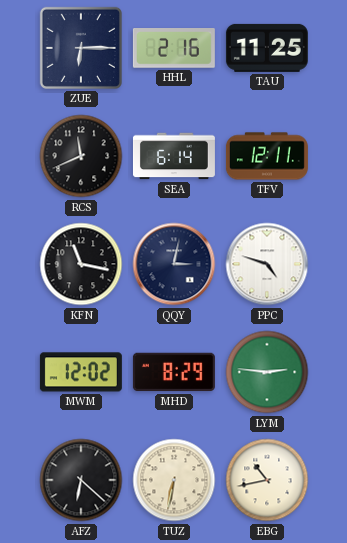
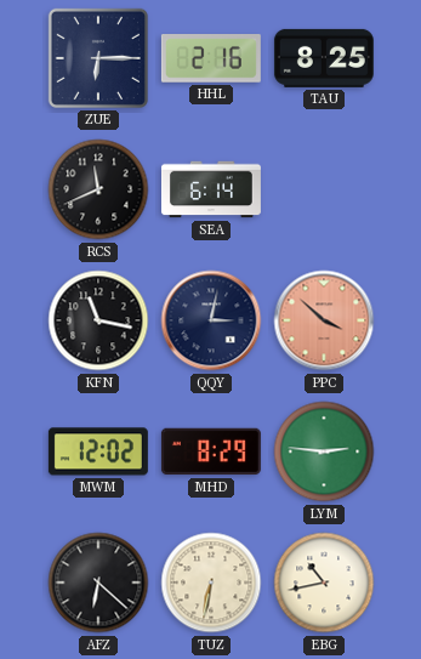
TAU: 11:25 -> 8:25
TFV: 12:11 -> none
PPC: 4:48 -> 3:52
PPC dial: white -> salmon
